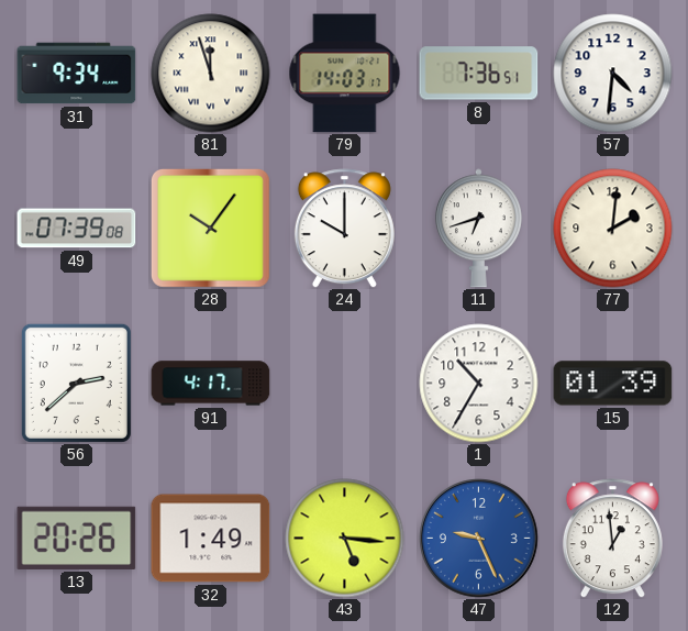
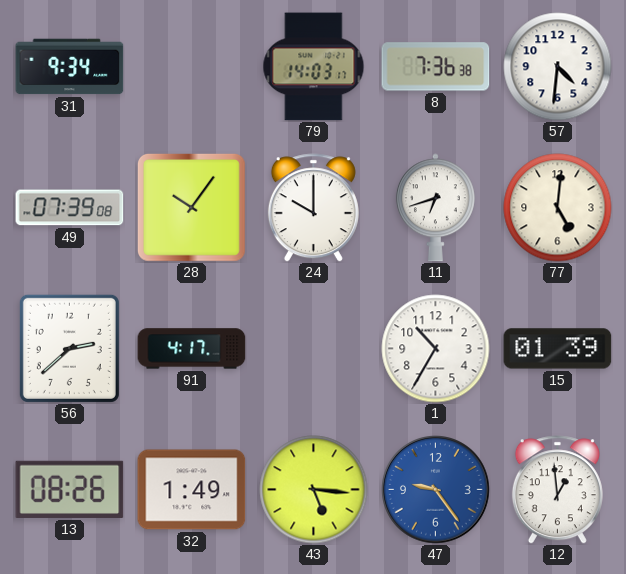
81: 11:57 -> none
8: 7:36:51 -> 7:36:38
77: 2:01 -> 5:01
13: 20:26 -> 08:26
47: 9:26 -> 9:24
